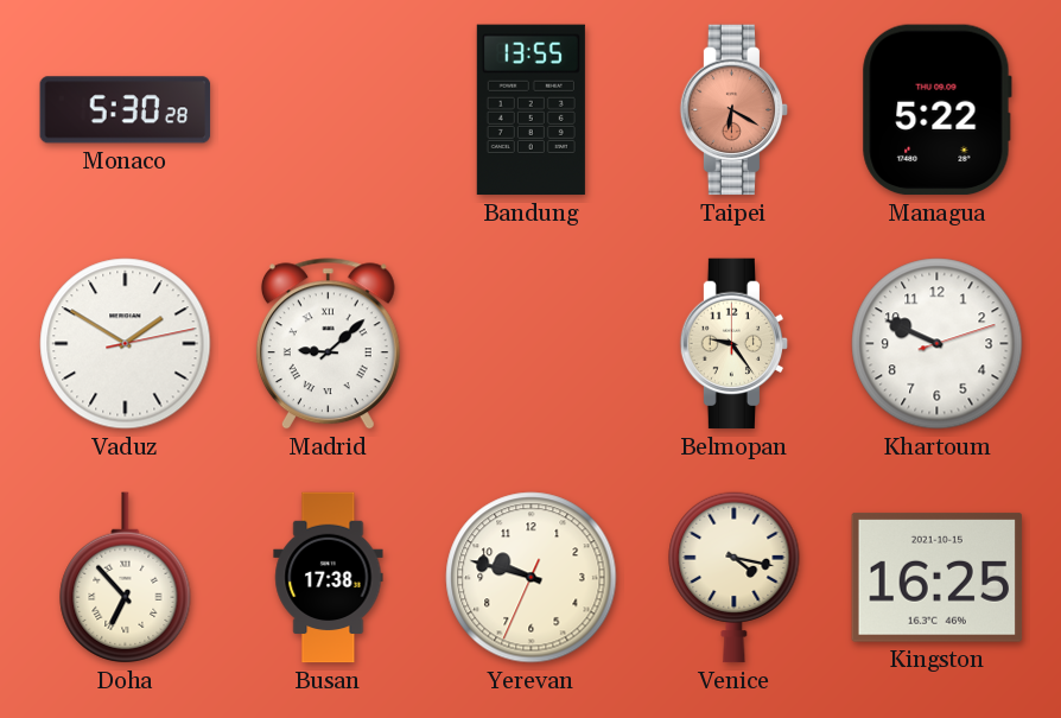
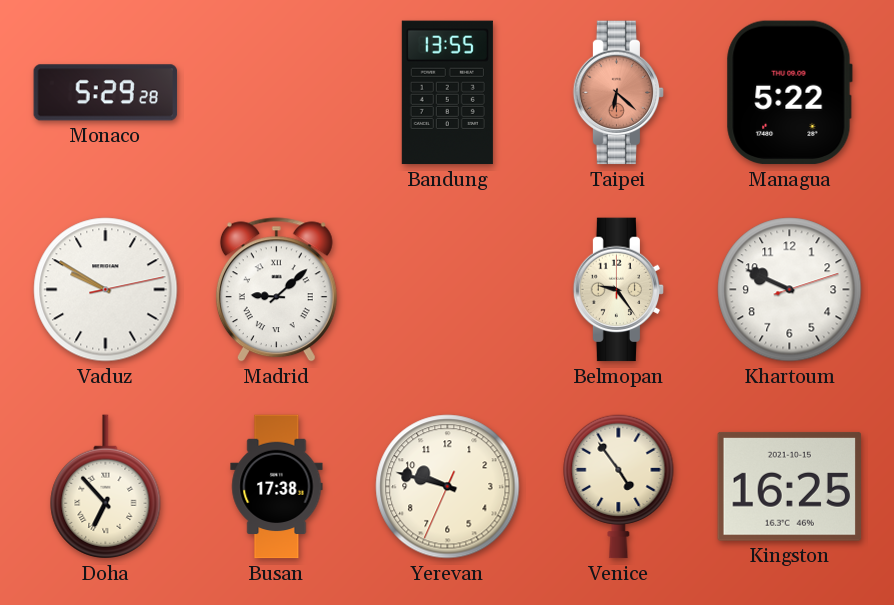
Monaco: 5:30 -> 5:29
Taipei: 6:20 -> 6:22
Vaduz: 1:50 -> 9:50
Venice: 4:17 -> 4:54
